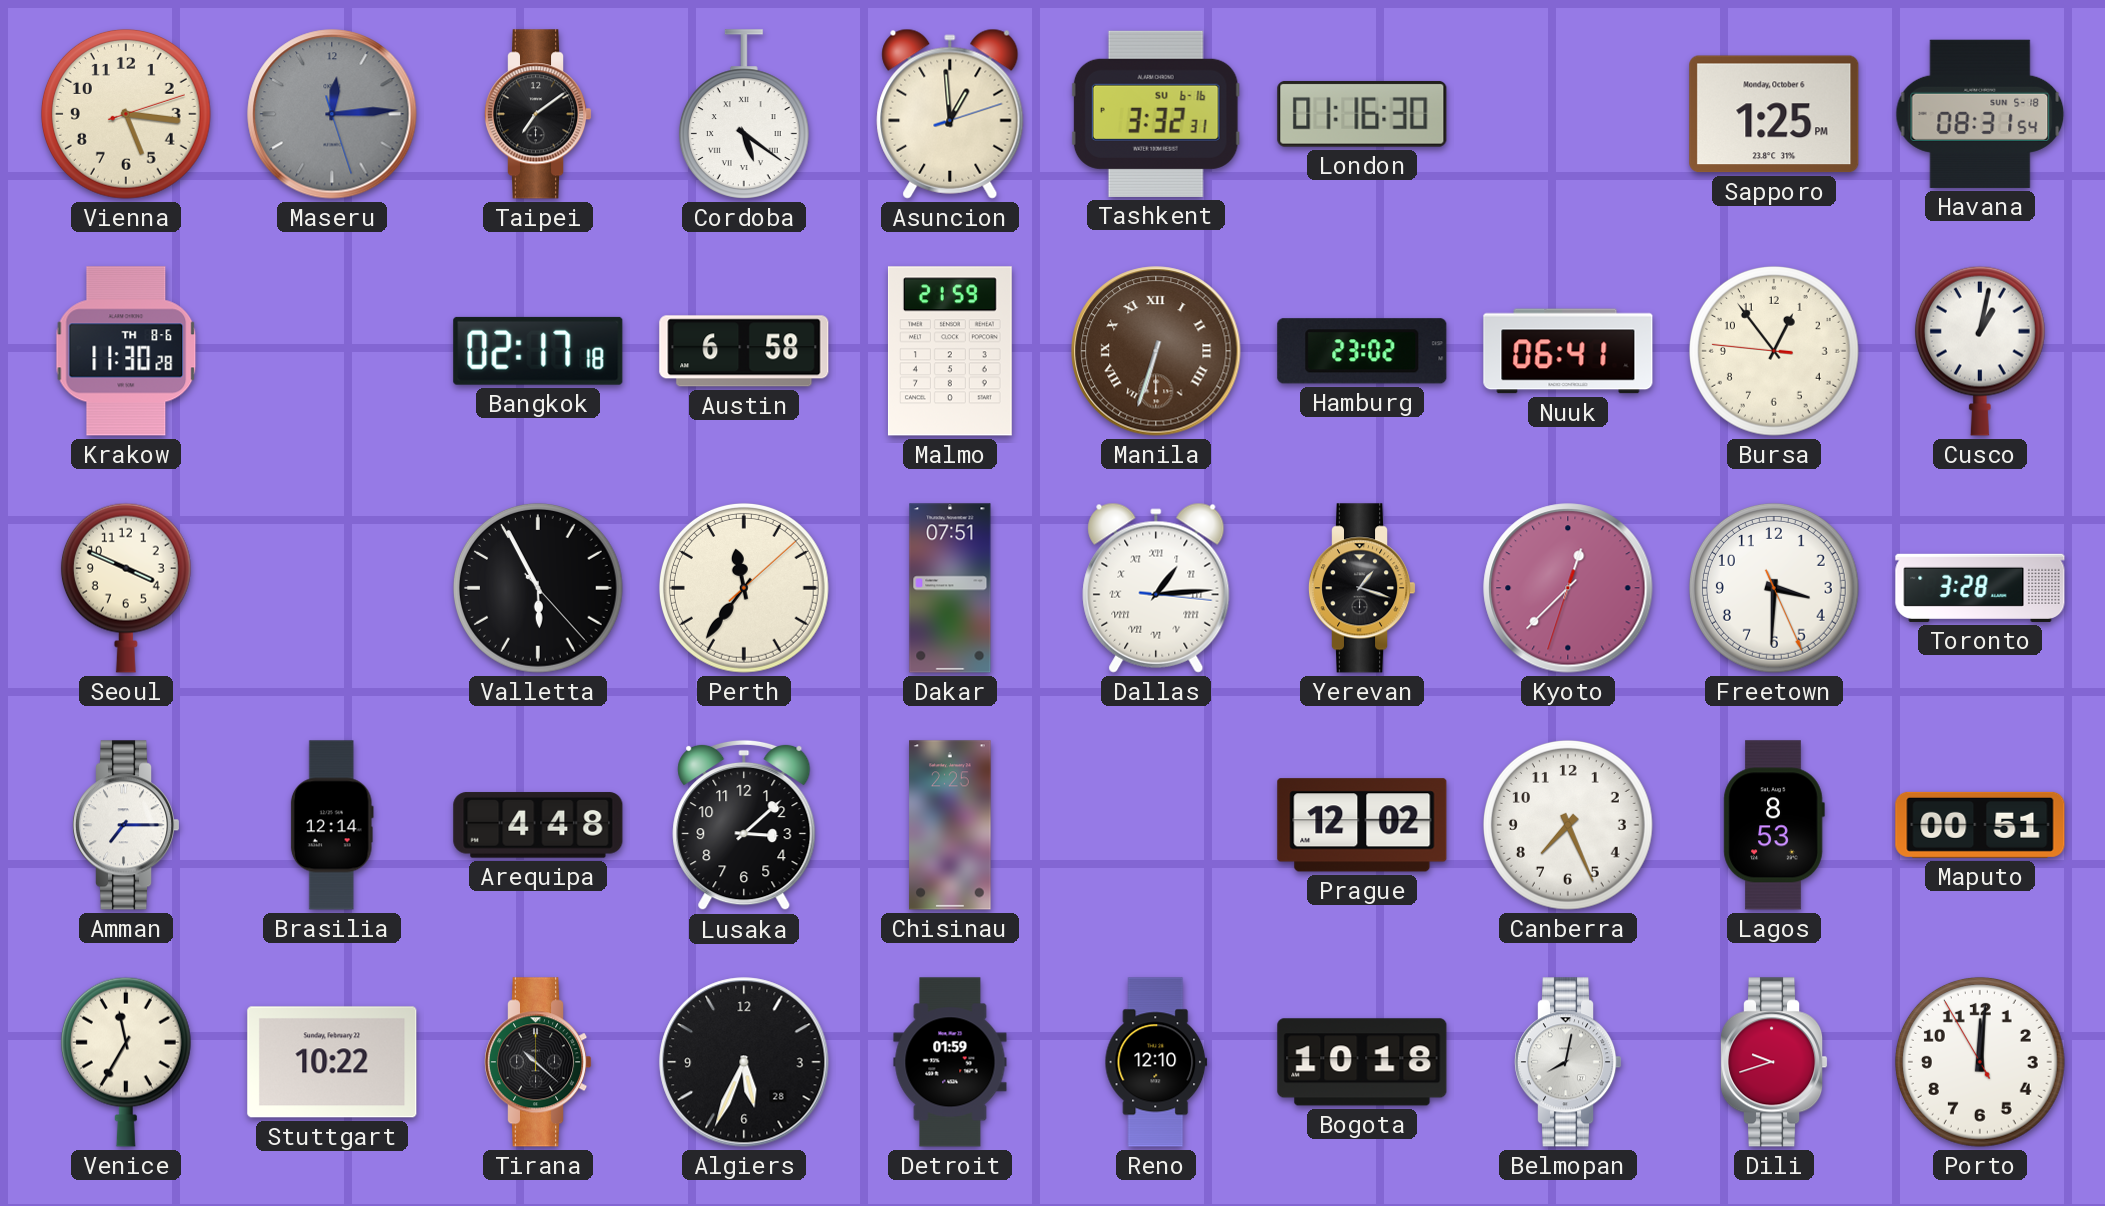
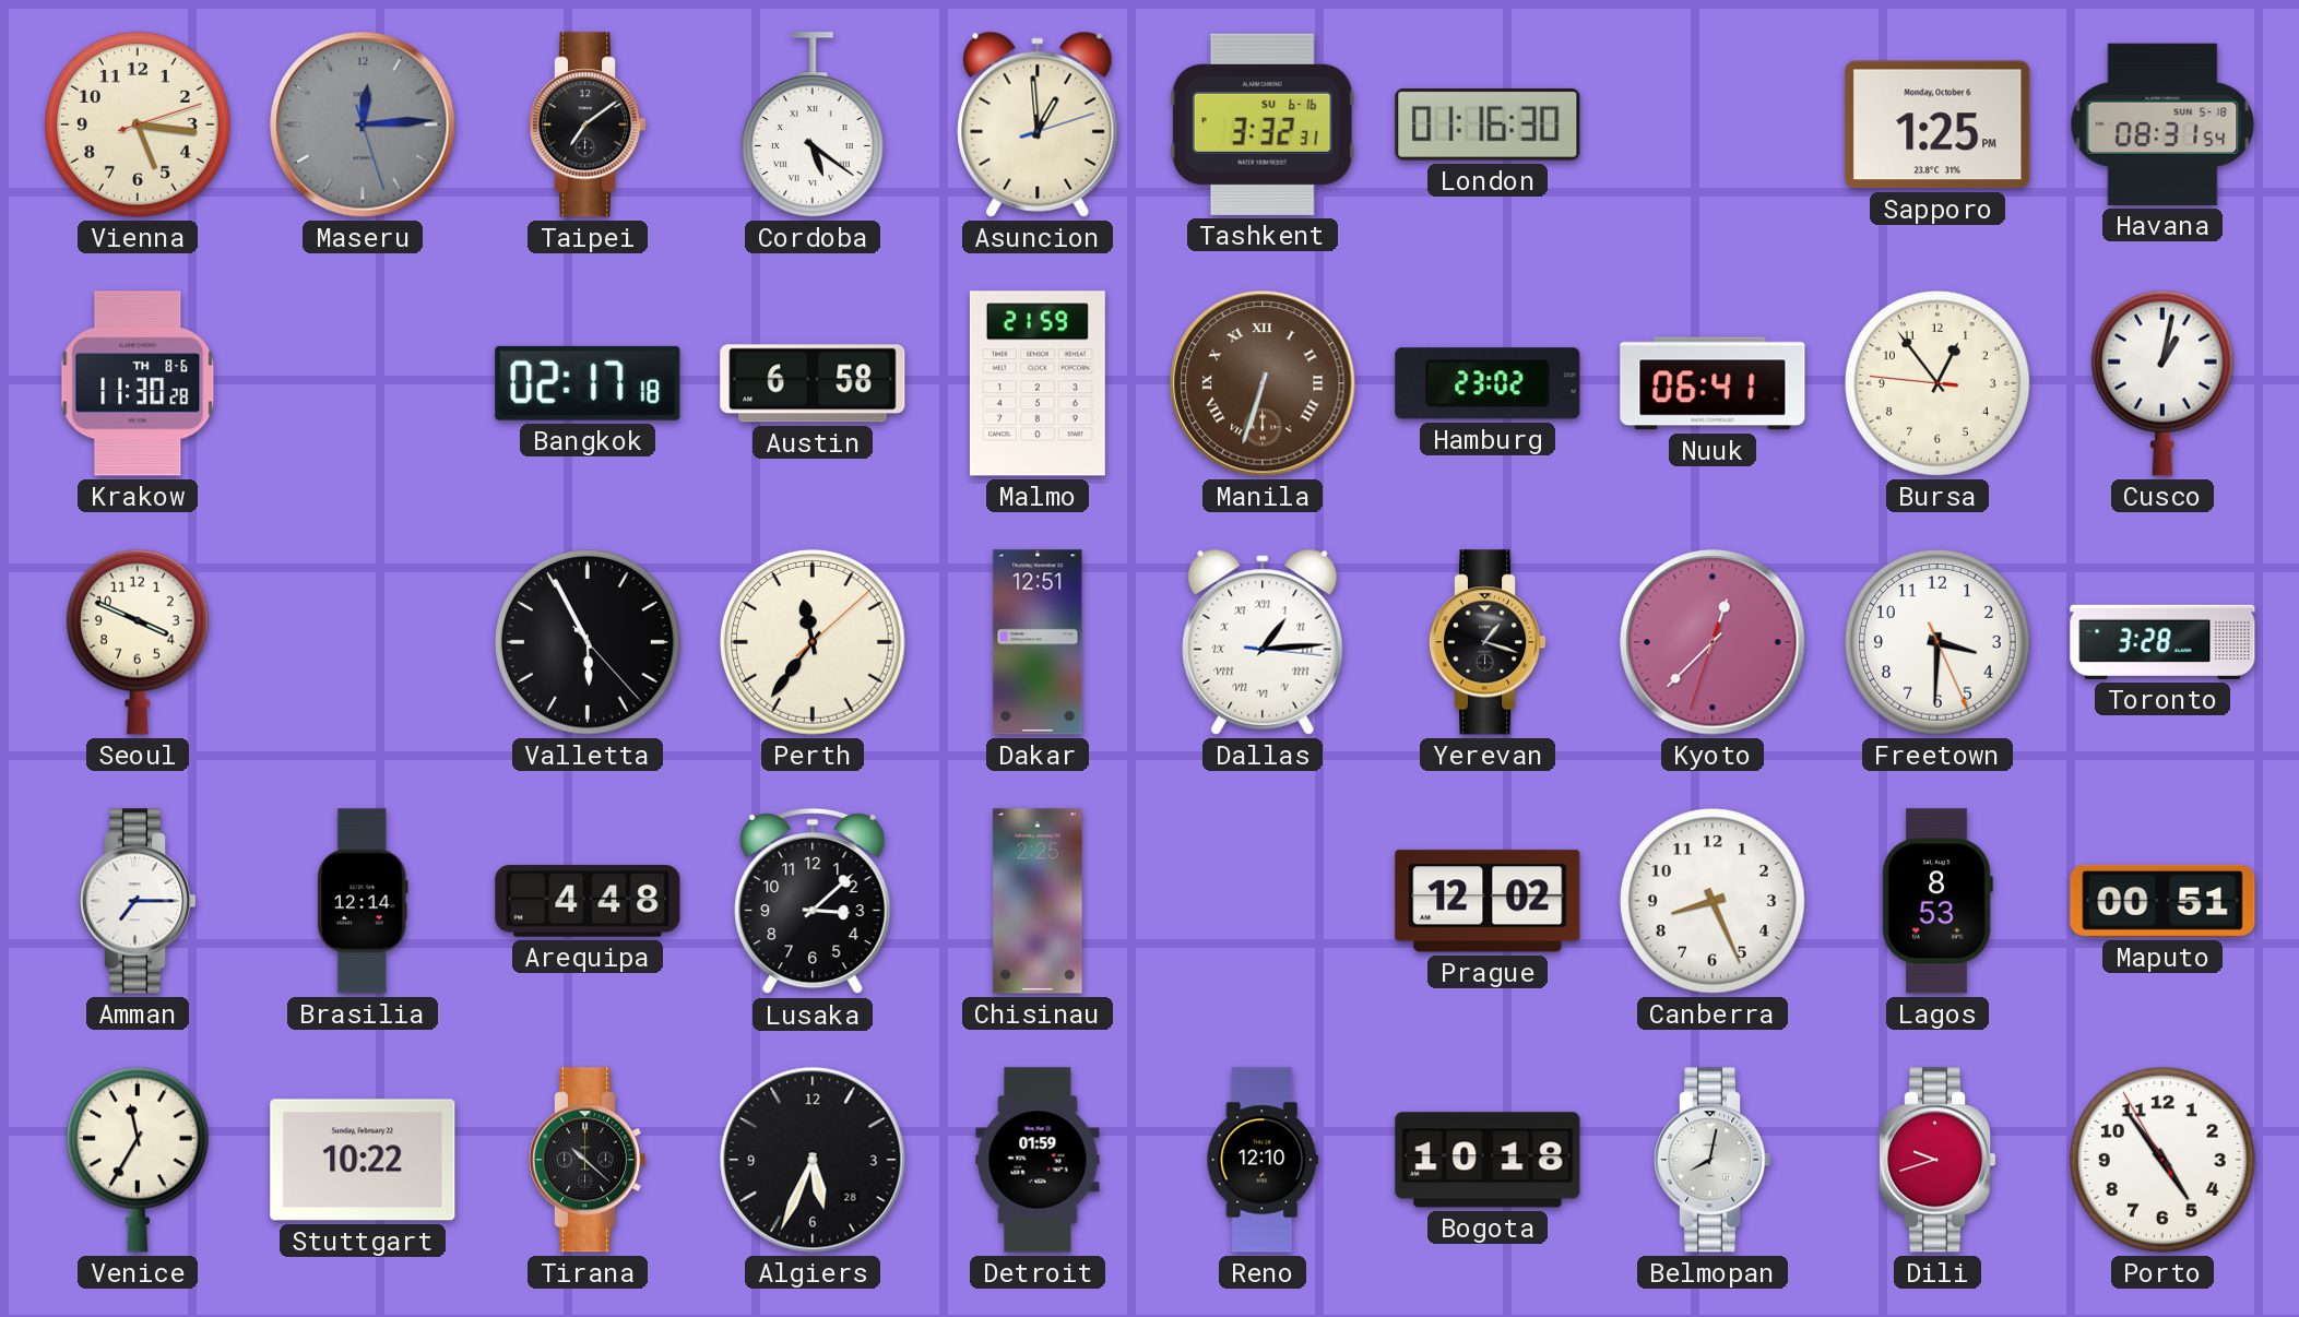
Dakar: 07:51 -> 12:51
Canberra: 7:26 -> 8:26
Porto: 12:00 -> 4:53
